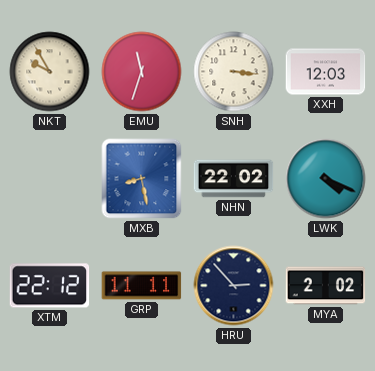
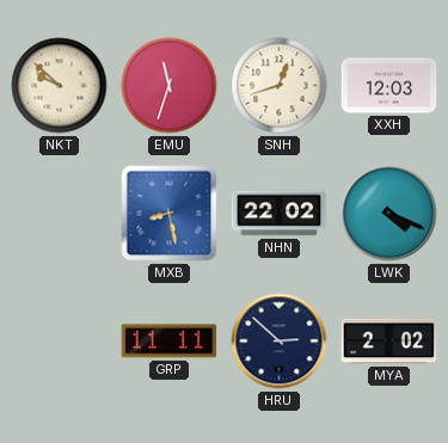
NKT: 9:55 -> 9:52
SNH: 3:16 -> 12:42
XTM: 22:12 -> none
HRU: 2:53 -> 2:52
